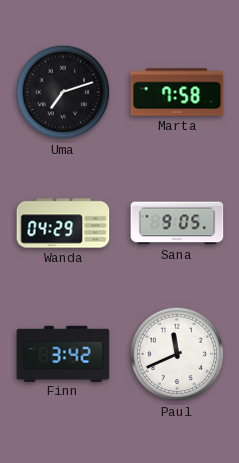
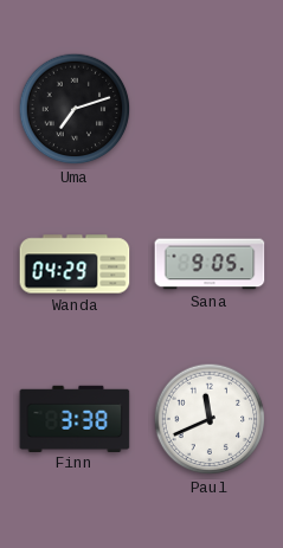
Marta: 7:58 -> none
Finn: 3:42 -> 3:38
